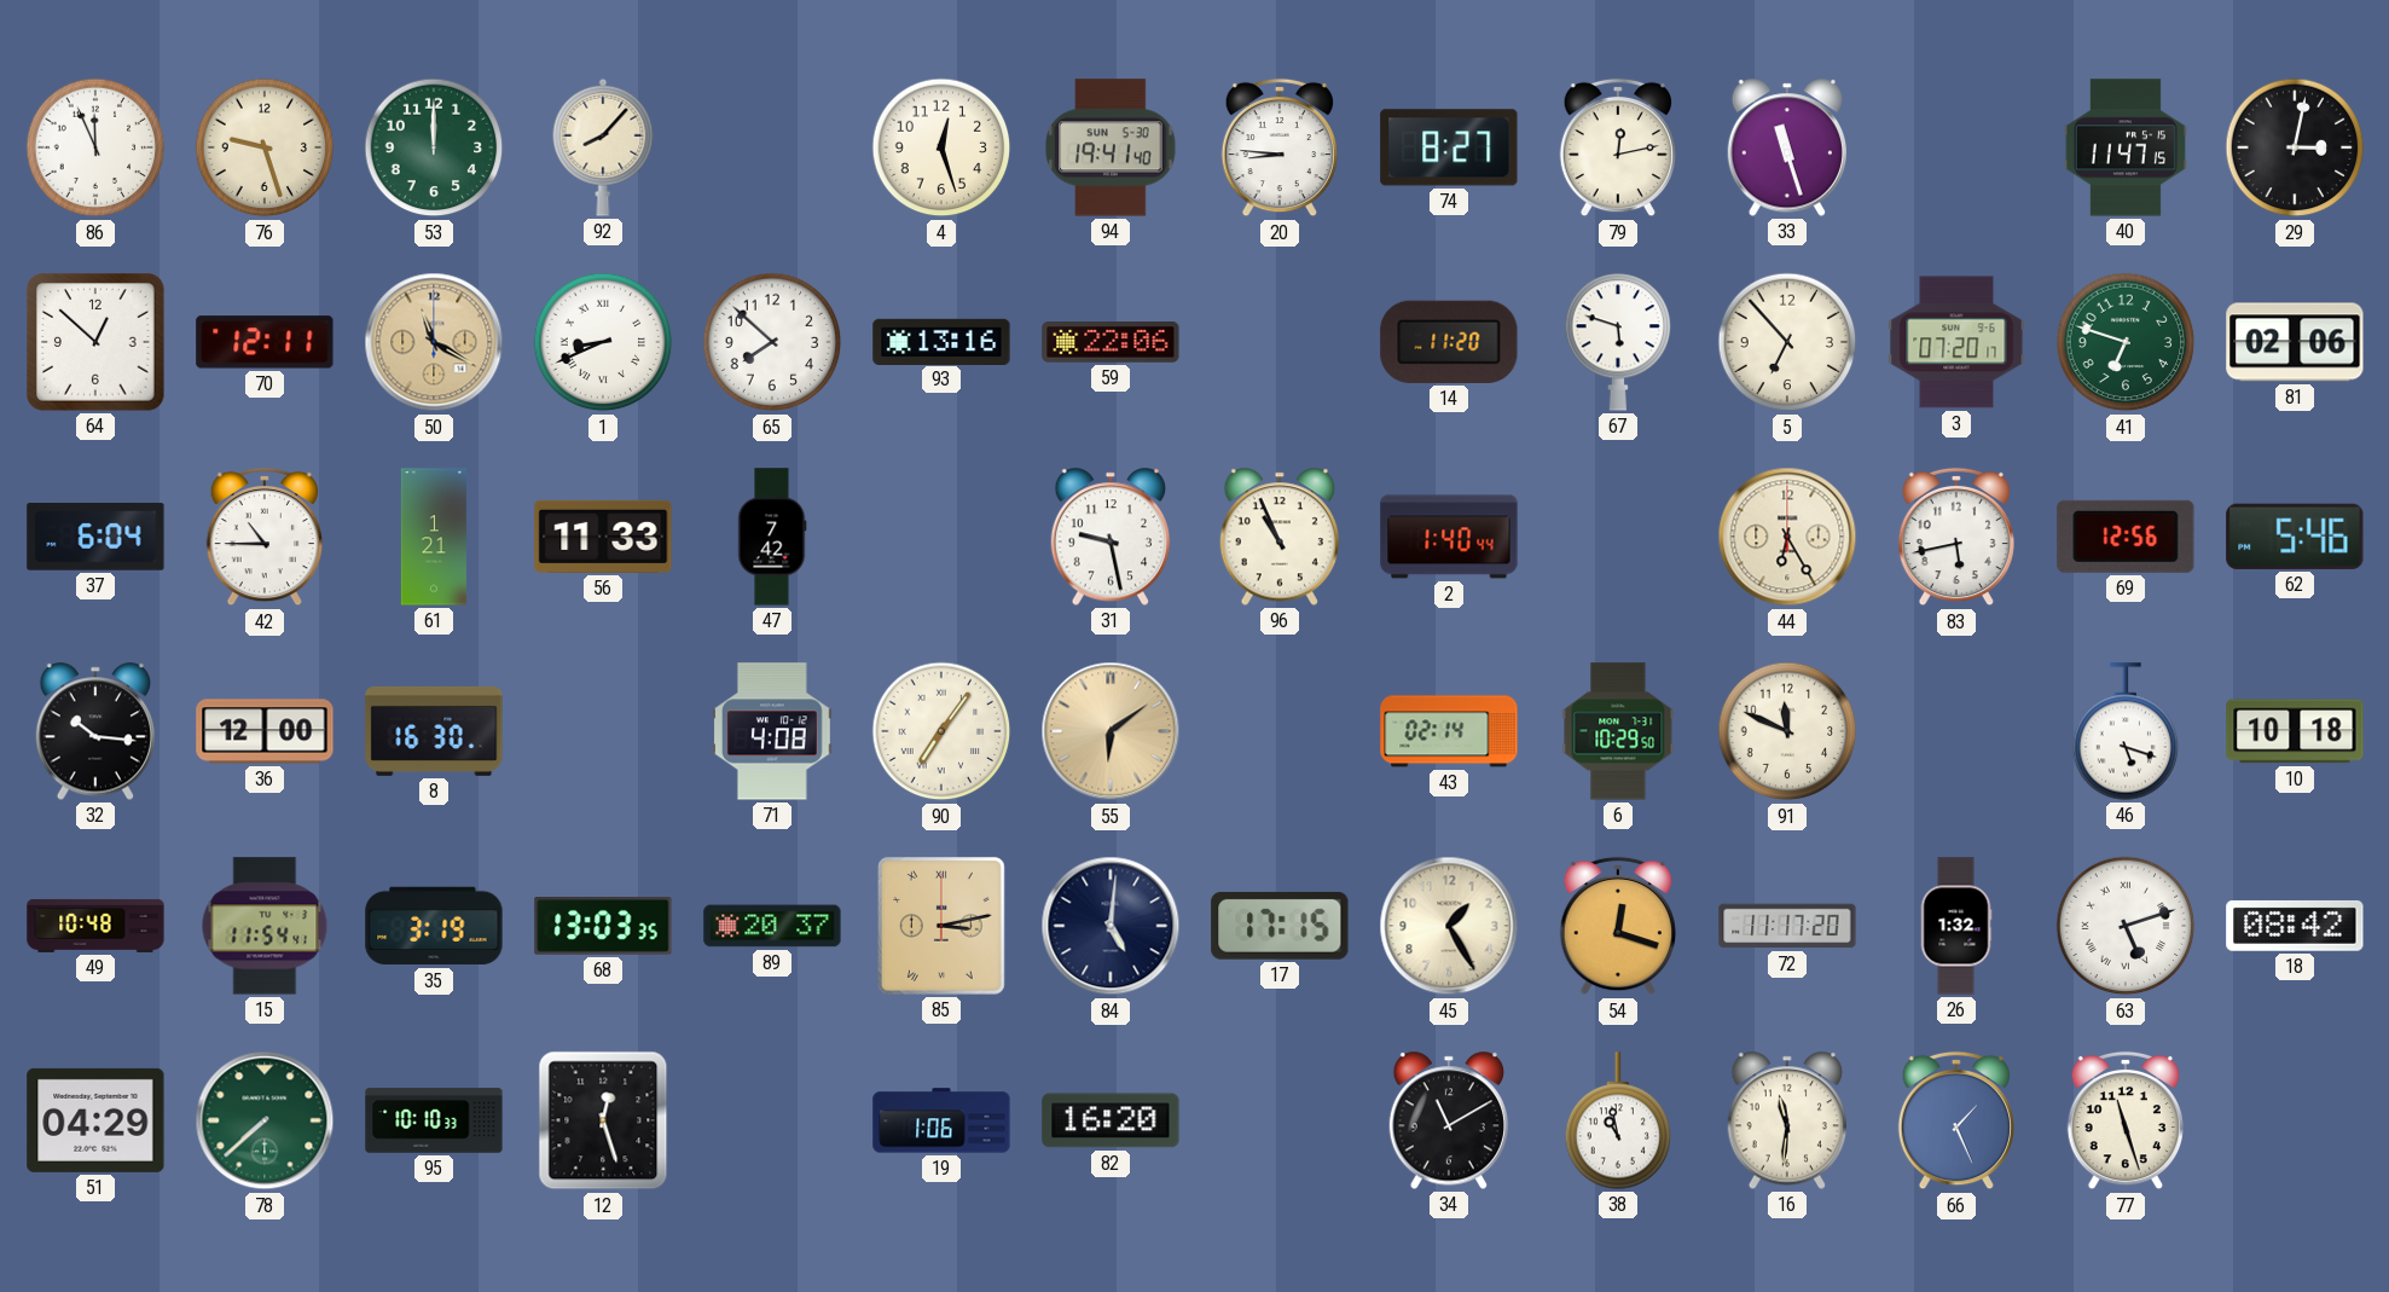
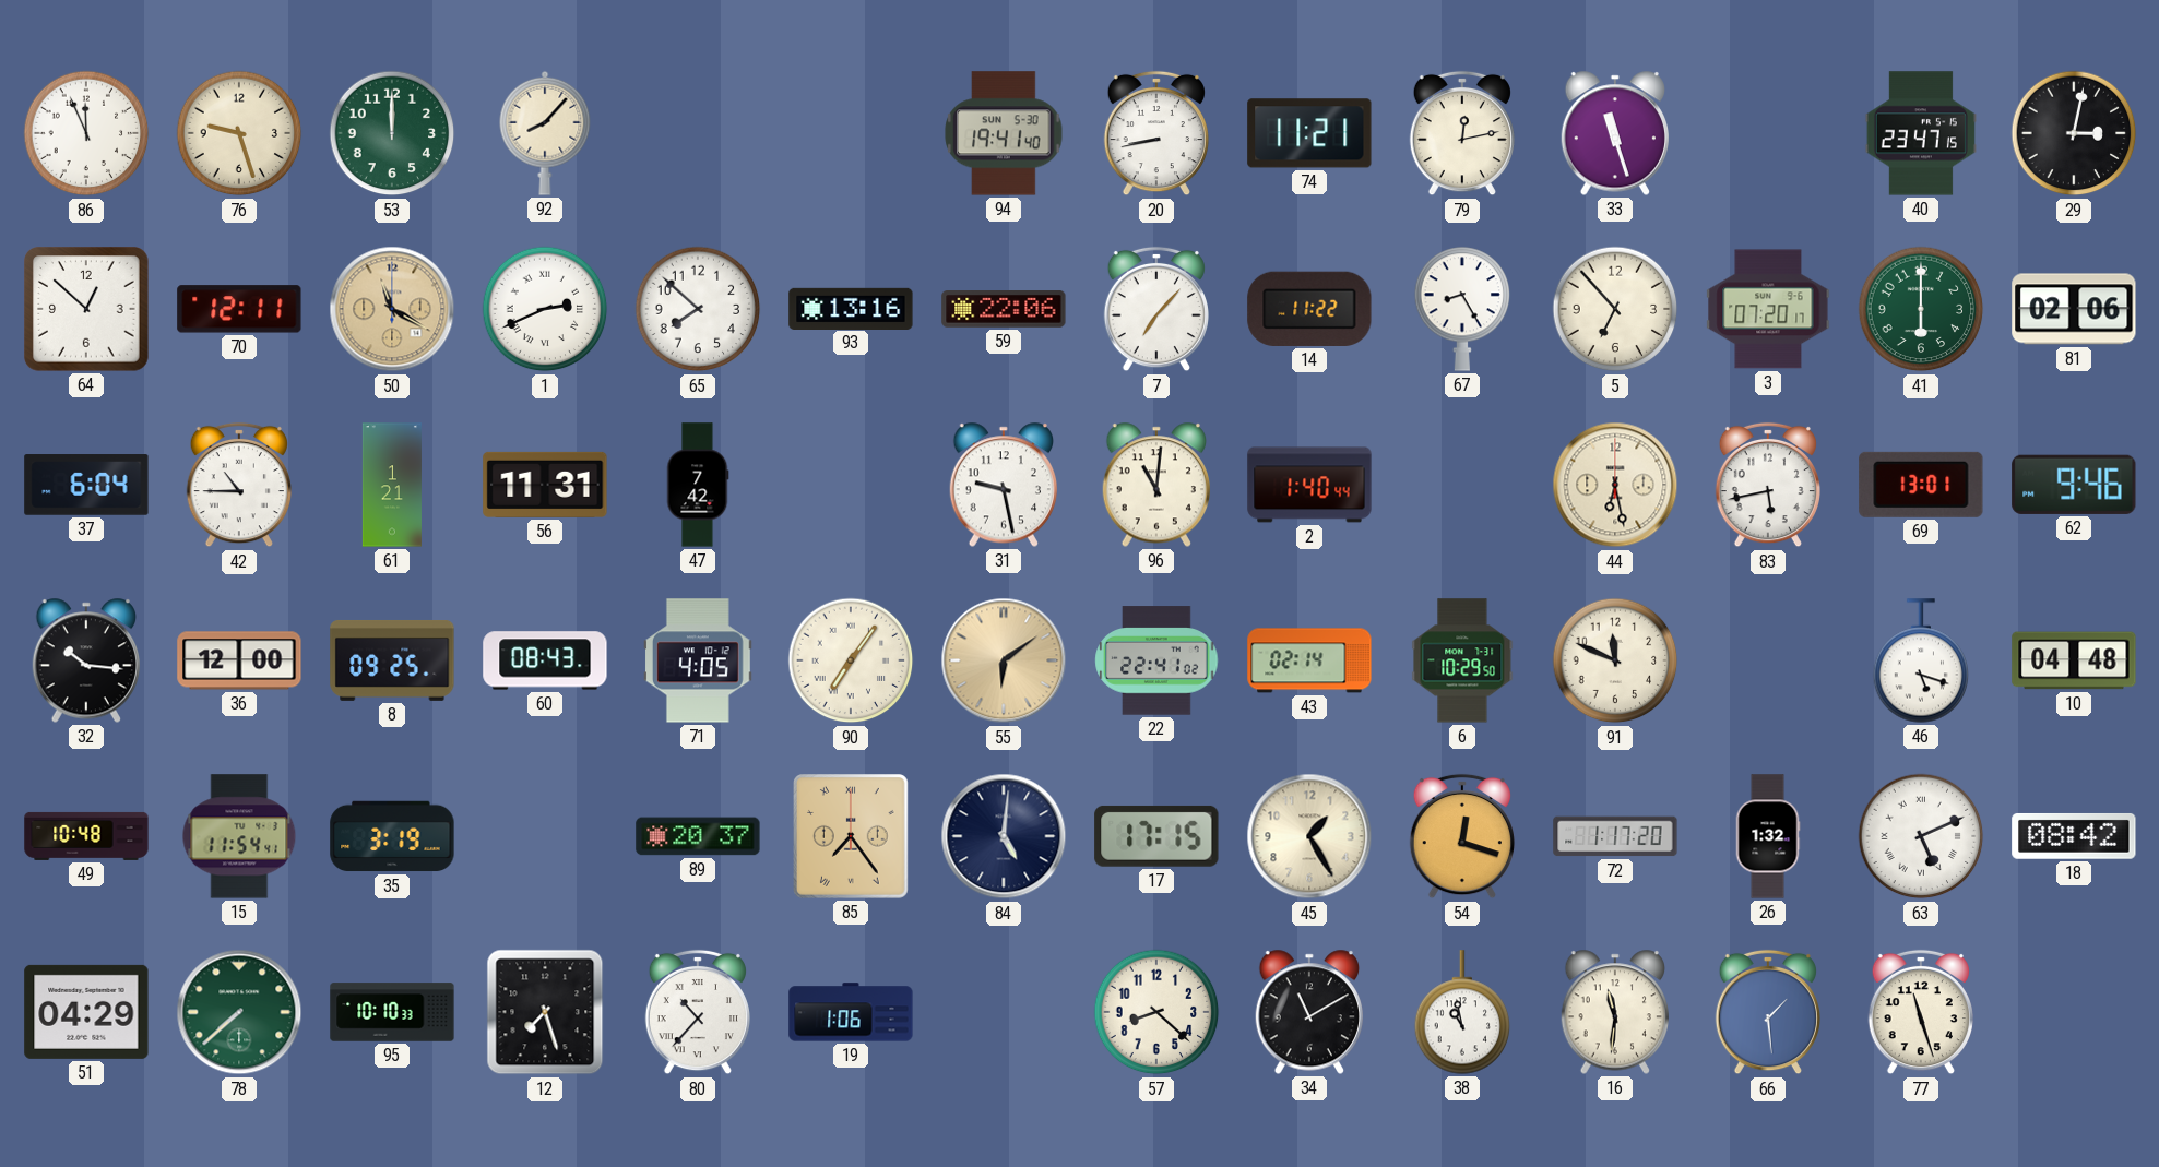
4: 12:27 -> none
20: 8:46 -> 8:43
74: 8:27 -> 11:21
40: 11:47 -> 23:47
1: 8:41 -> 2:41
7: none -> 7:07
14: 11:20 -> 11:22
67: 5:48 -> 8:25
41: 6:48 -> 6:00
56: 11:33 -> 11:31
96: 10:56 -> 11:01
44: 6:25 -> 6:28
69: 12:56 -> 13:01
62: 5:46 -> 9:46
8: 16:30 -> 09:25
60: none -> 08:43
71: 4:08 -> 4:05
22: none -> 22:41
10: 10:18 -> 04:48
68: 13:03 -> none
85: 3:13 -> 7:24
72: 11:17 -> 1:17
63: 5:12 -> 5:11
12: 12:27 -> 7:27
80: none -> 10:37
82: 16:20 -> none
57: none -> 8:22
66: 1:26 -> 1:29
